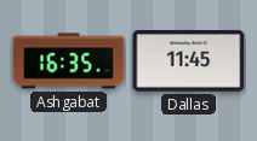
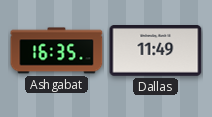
Dallas: 11:45 -> 11:49
